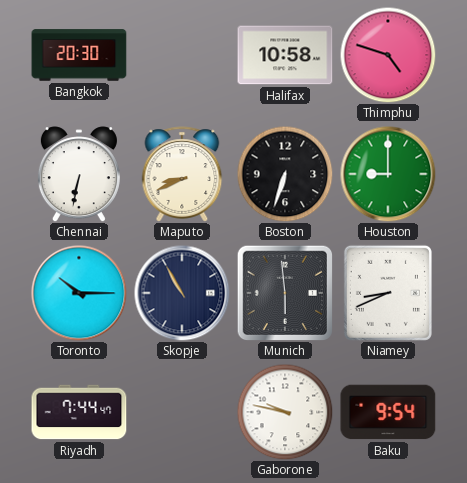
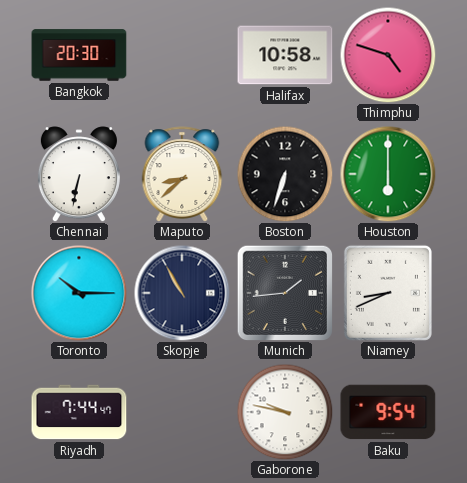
Maputo: 8:41 -> 8:38
Houston: 9:00 -> 6:00
Munich: 5:59 -> 1:44
